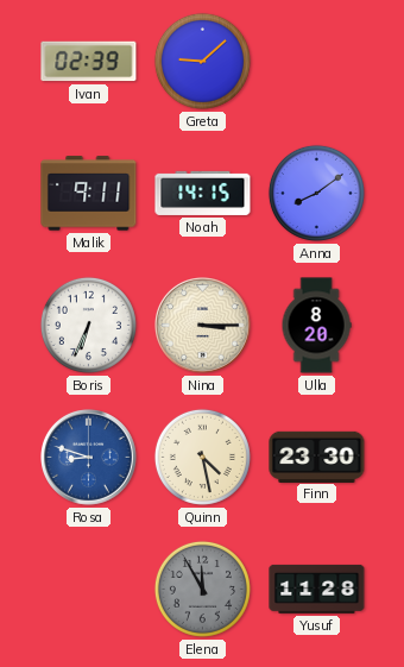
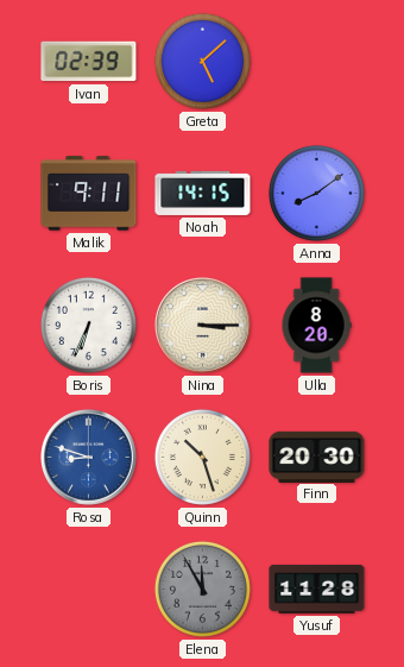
Greta: 9:08 -> 5:08
Quinn: 4:28 -> 10:27
Finn: 23:30 -> 20:30
